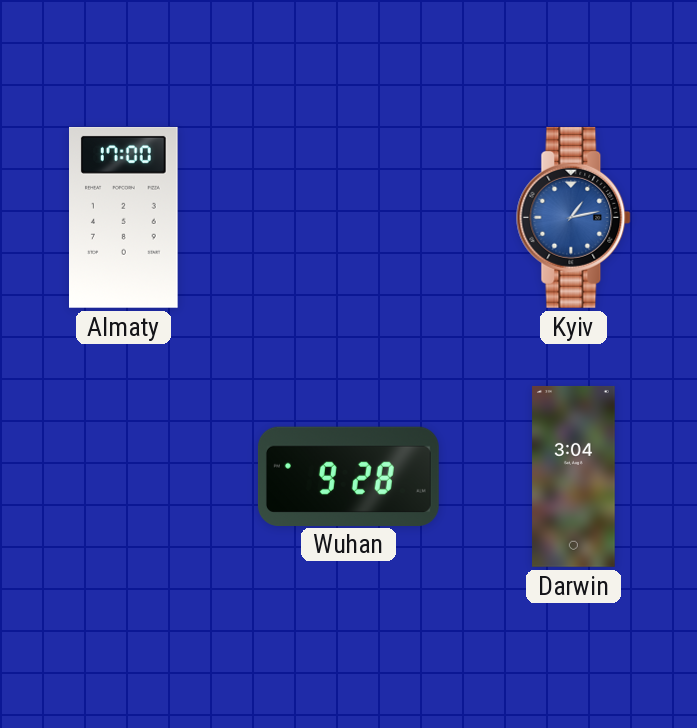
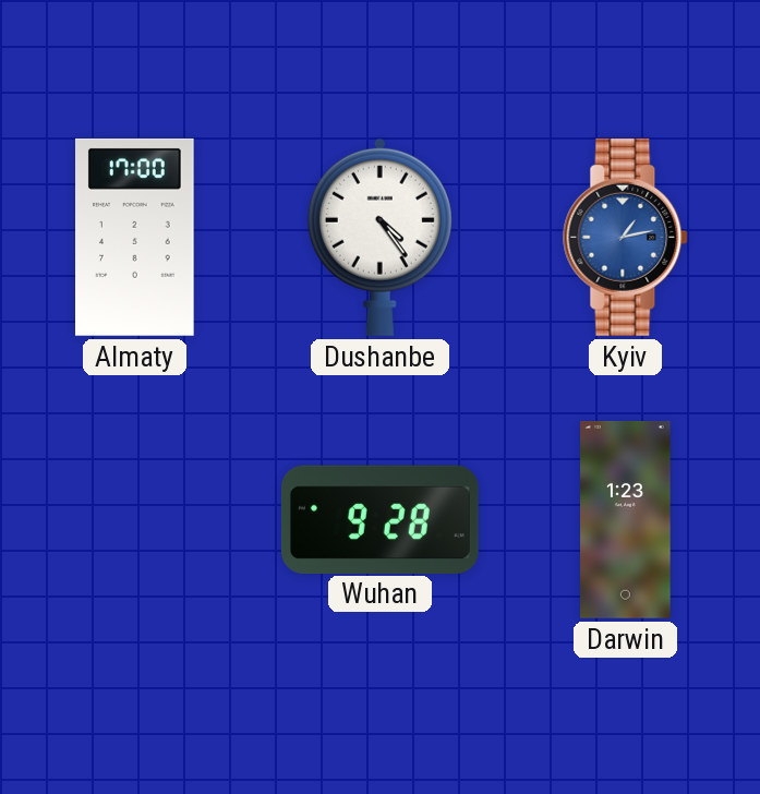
Dushanbe: none -> 4:24
Darwin: 3:04 -> 1:23
